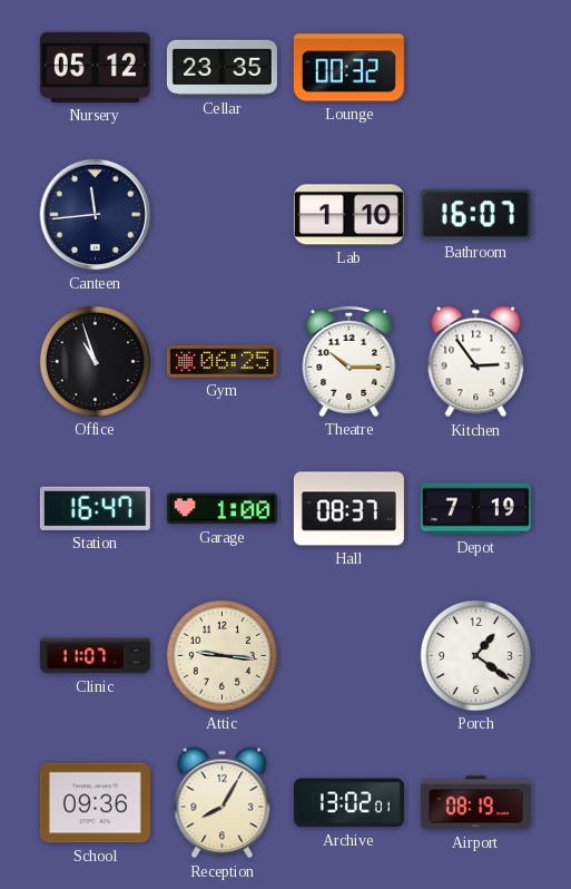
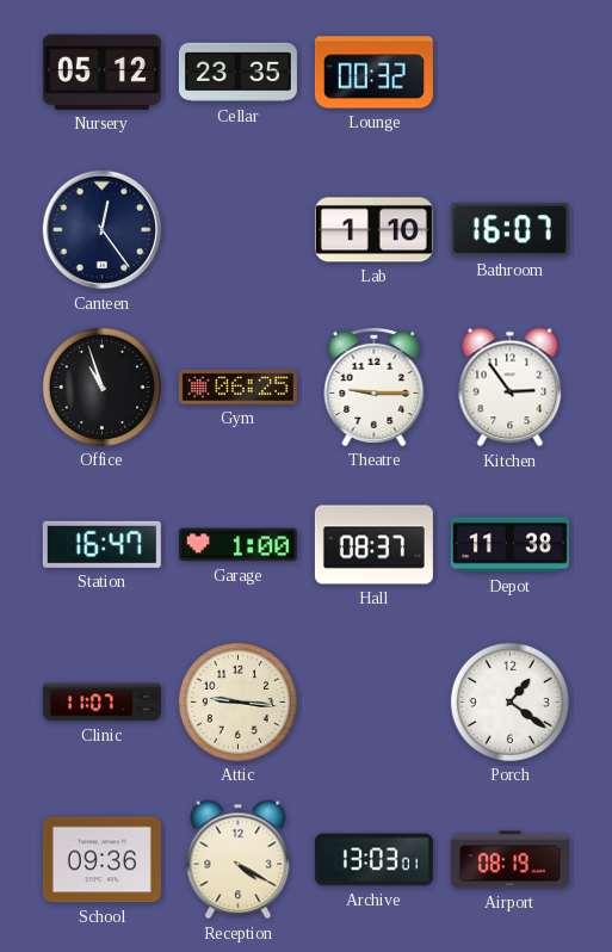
Canteen: 11:44 -> 12:24
Theatre: 10:15 -> 9:15
Depot: 7:19 -> 11:38
Reception: 8:05 -> 4:20
Archive: 13:02 -> 13:03
